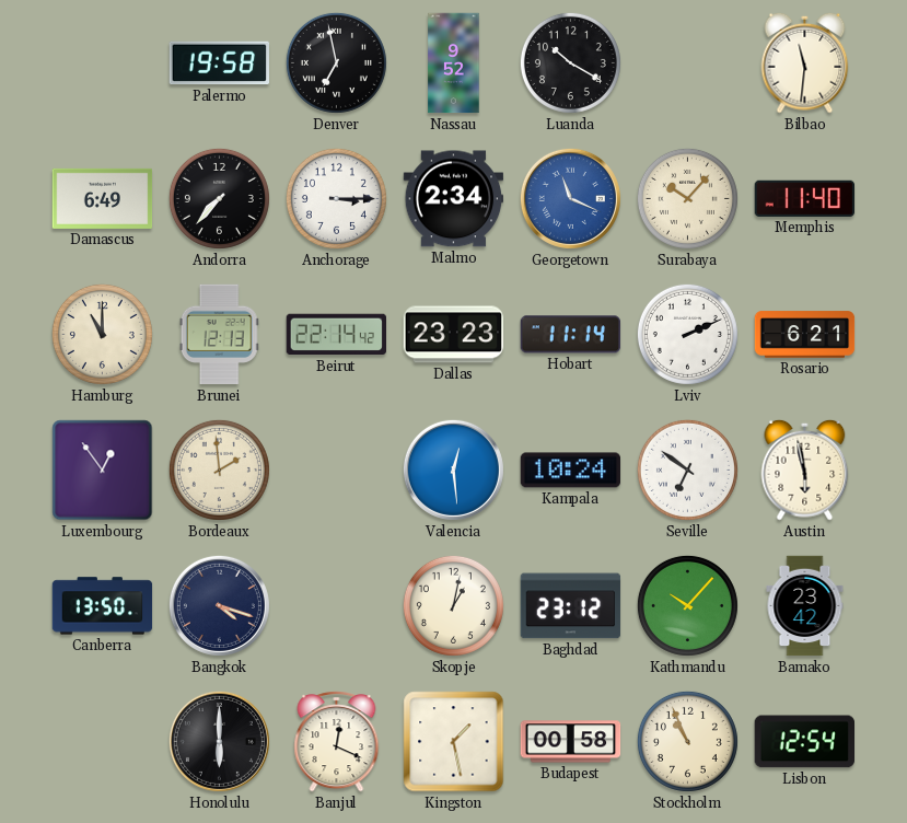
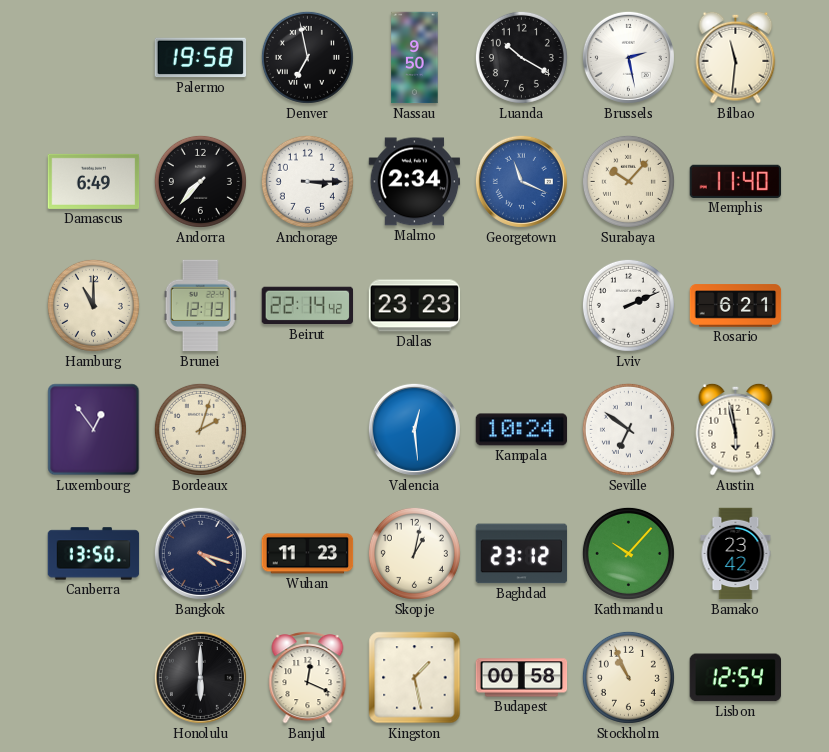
Nassau: 9:52 -> 9:50
Brussels: none -> 2:28
Hobart: 11:14 -> none
Bordeaux: 1:59 -> 2:03
Wuhan: none -> 11:23
